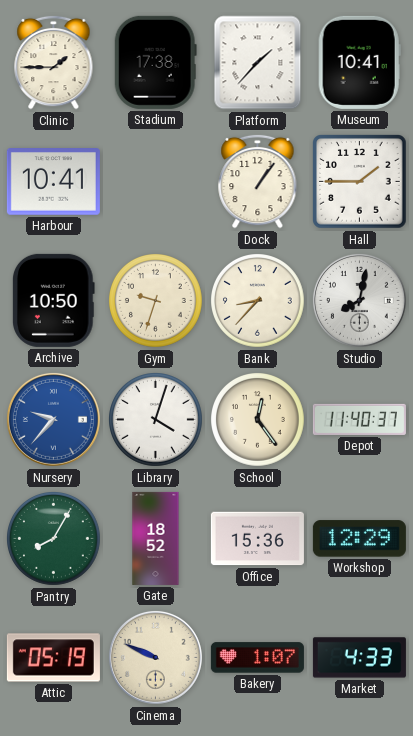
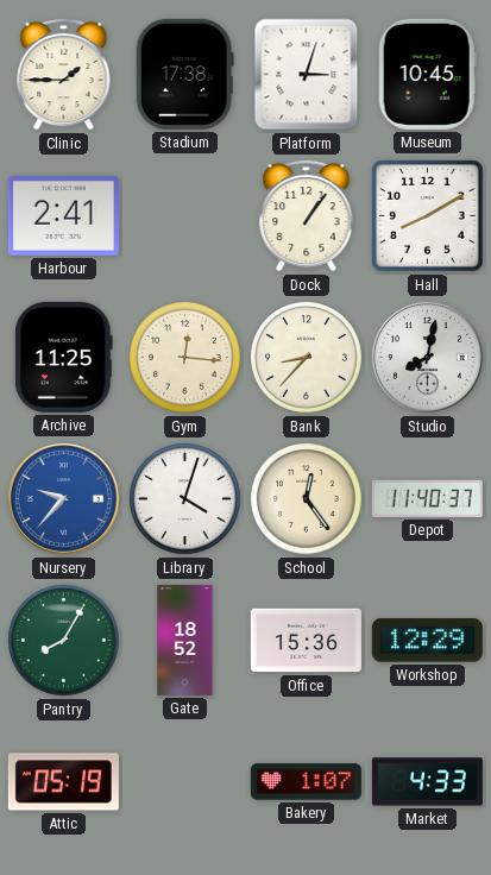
Platform: 1:37 -> 3:03
Museum: 10:41 -> 10:45
Harbour: 10:41 -> 2:41
Hall: 1:45 -> 8:10
Archive: 10:50 -> 11:25
Gym: 9:33 -> 12:16
Cinema: 9:49 -> none
